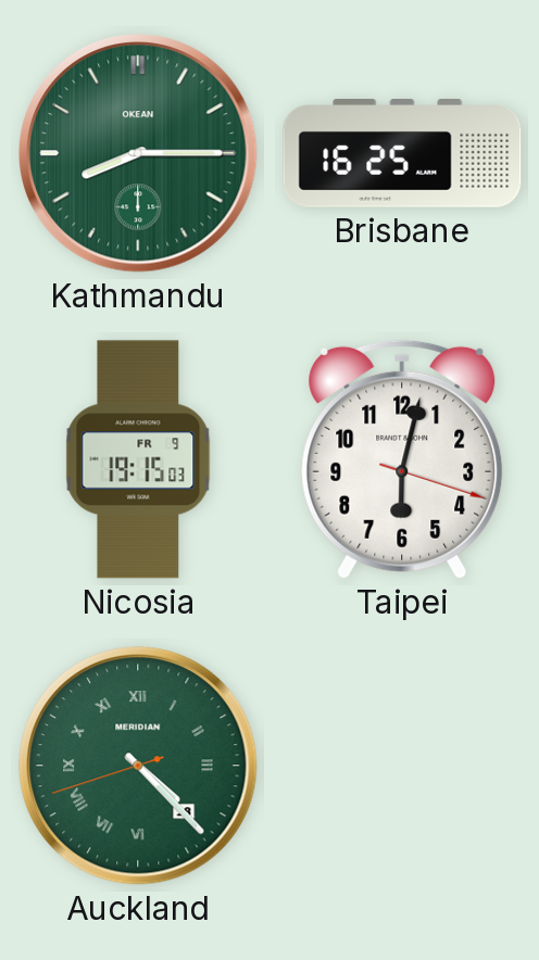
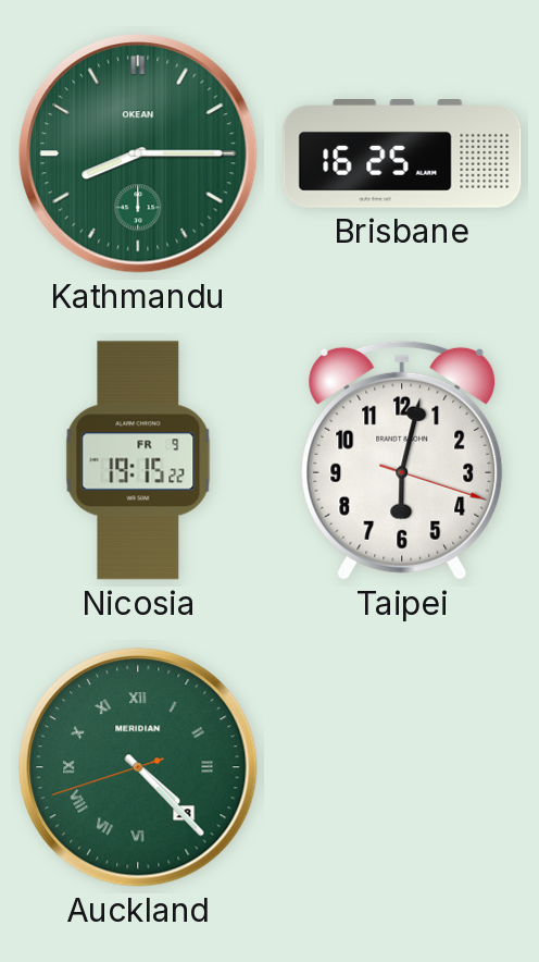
Nicosia: 19:15:03 -> 19:15:22
